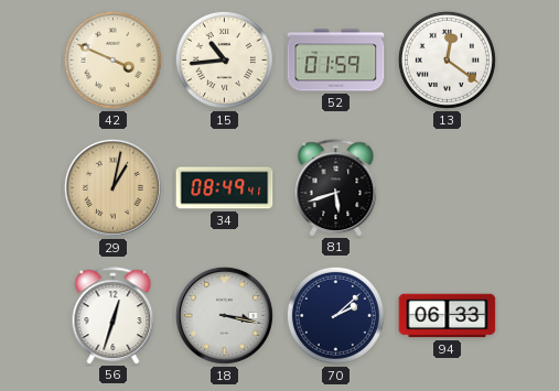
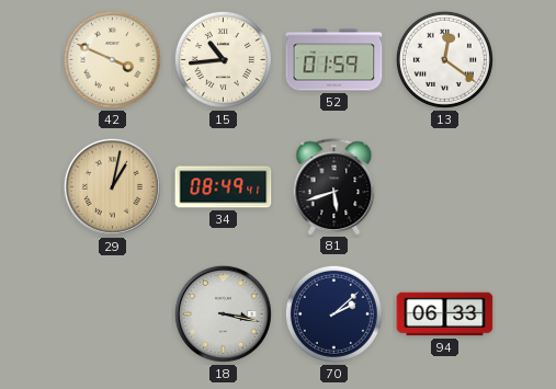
56: 12:33 -> none
